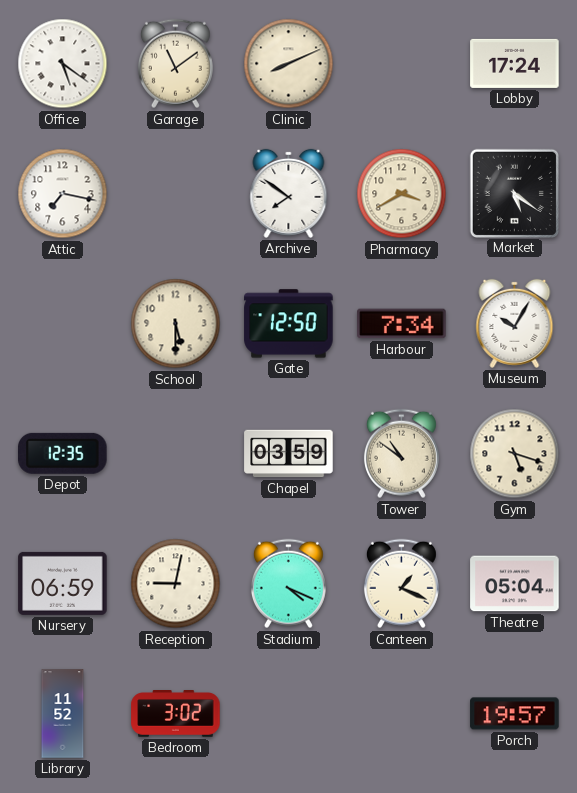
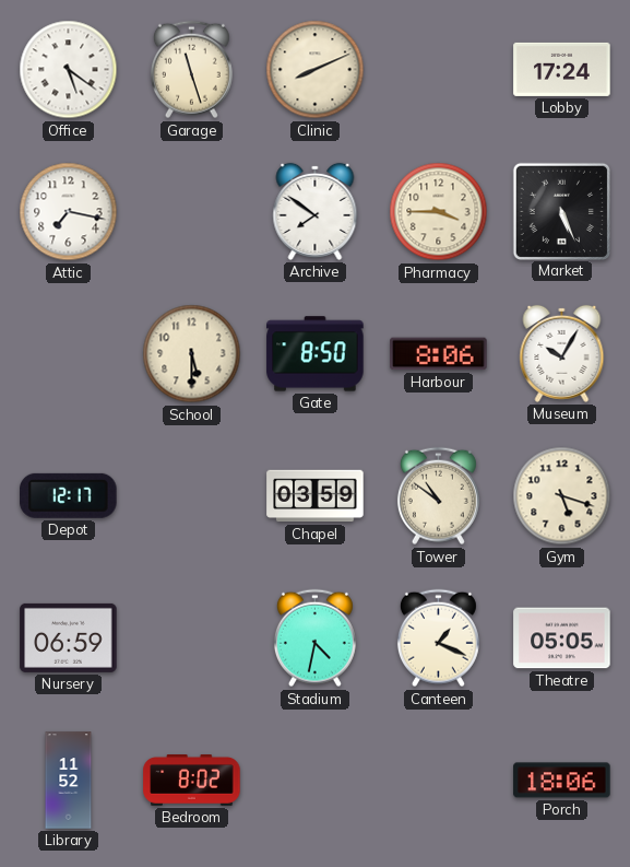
Garage: 11:09 -> 11:27
Pharmacy: 3:40 -> 3:45
Market: 5:21 -> 5:26
Gate: 12:50 -> 8:50
Harbour: 7:34 -> 8:06
Depot: 12:35 -> 12:17
Reception: 9:02 -> none
Stadium: 4:19 -> 4:32
Theatre: 05:04 -> 05:05
Bedroom: 3:02 -> 8:02
Porch: 19:57 -> 18:06
